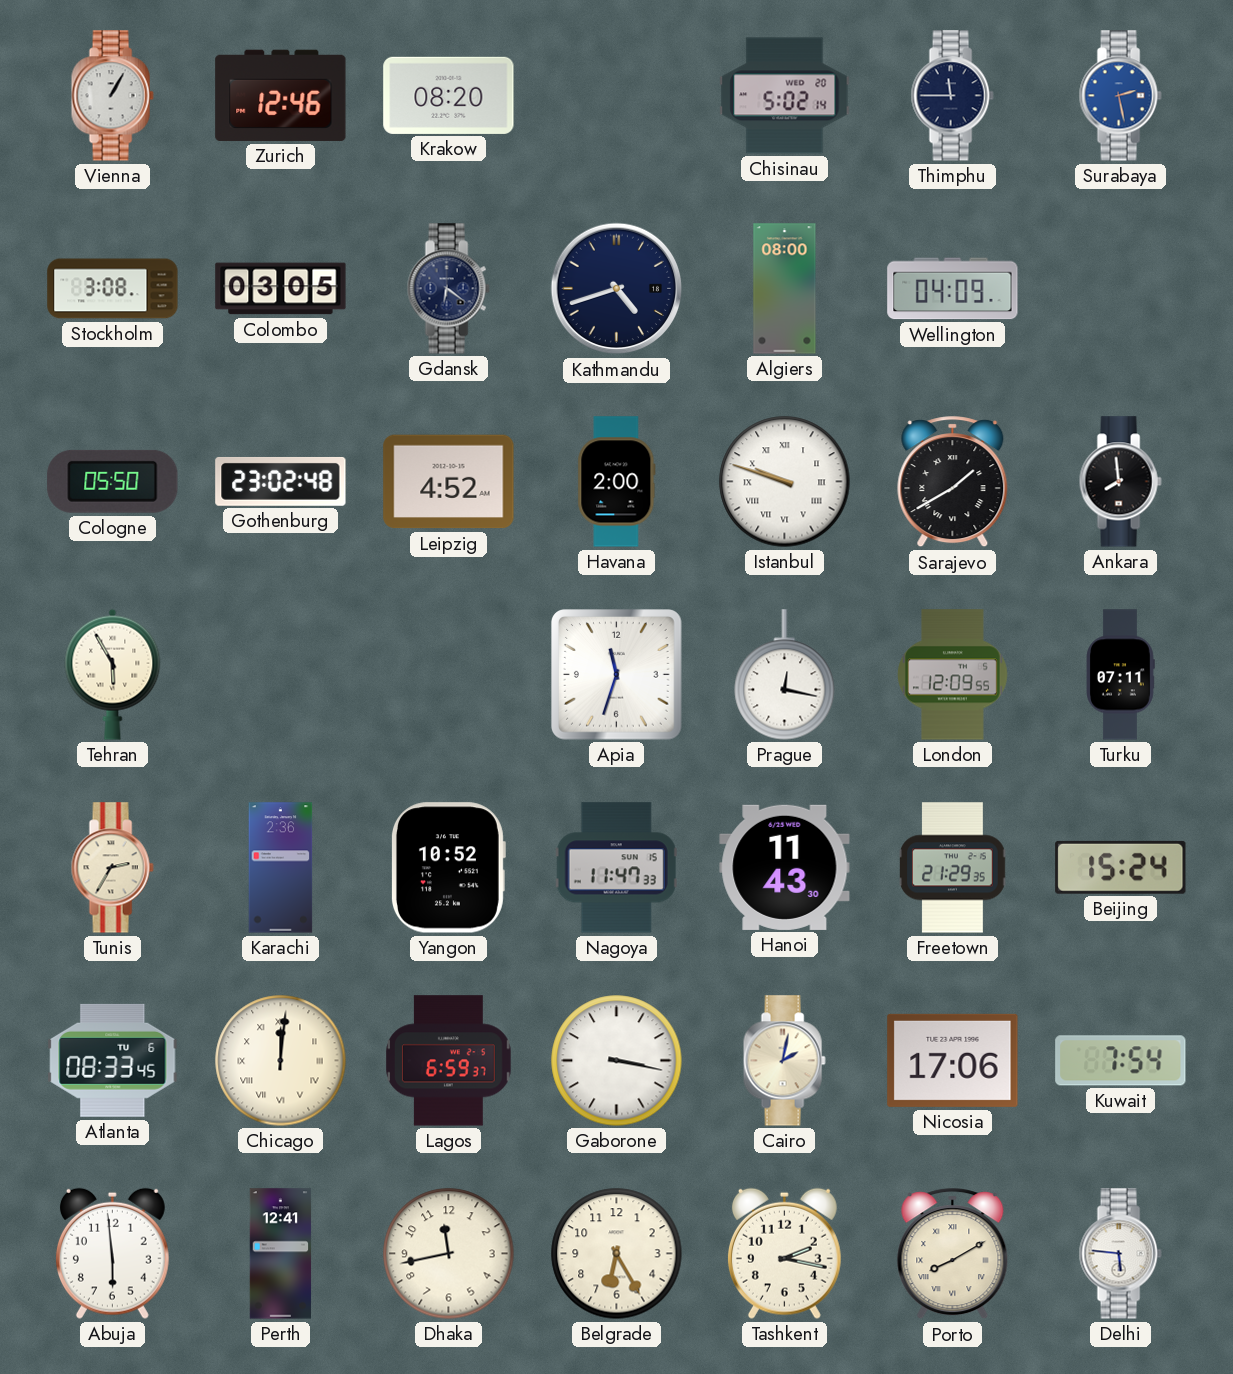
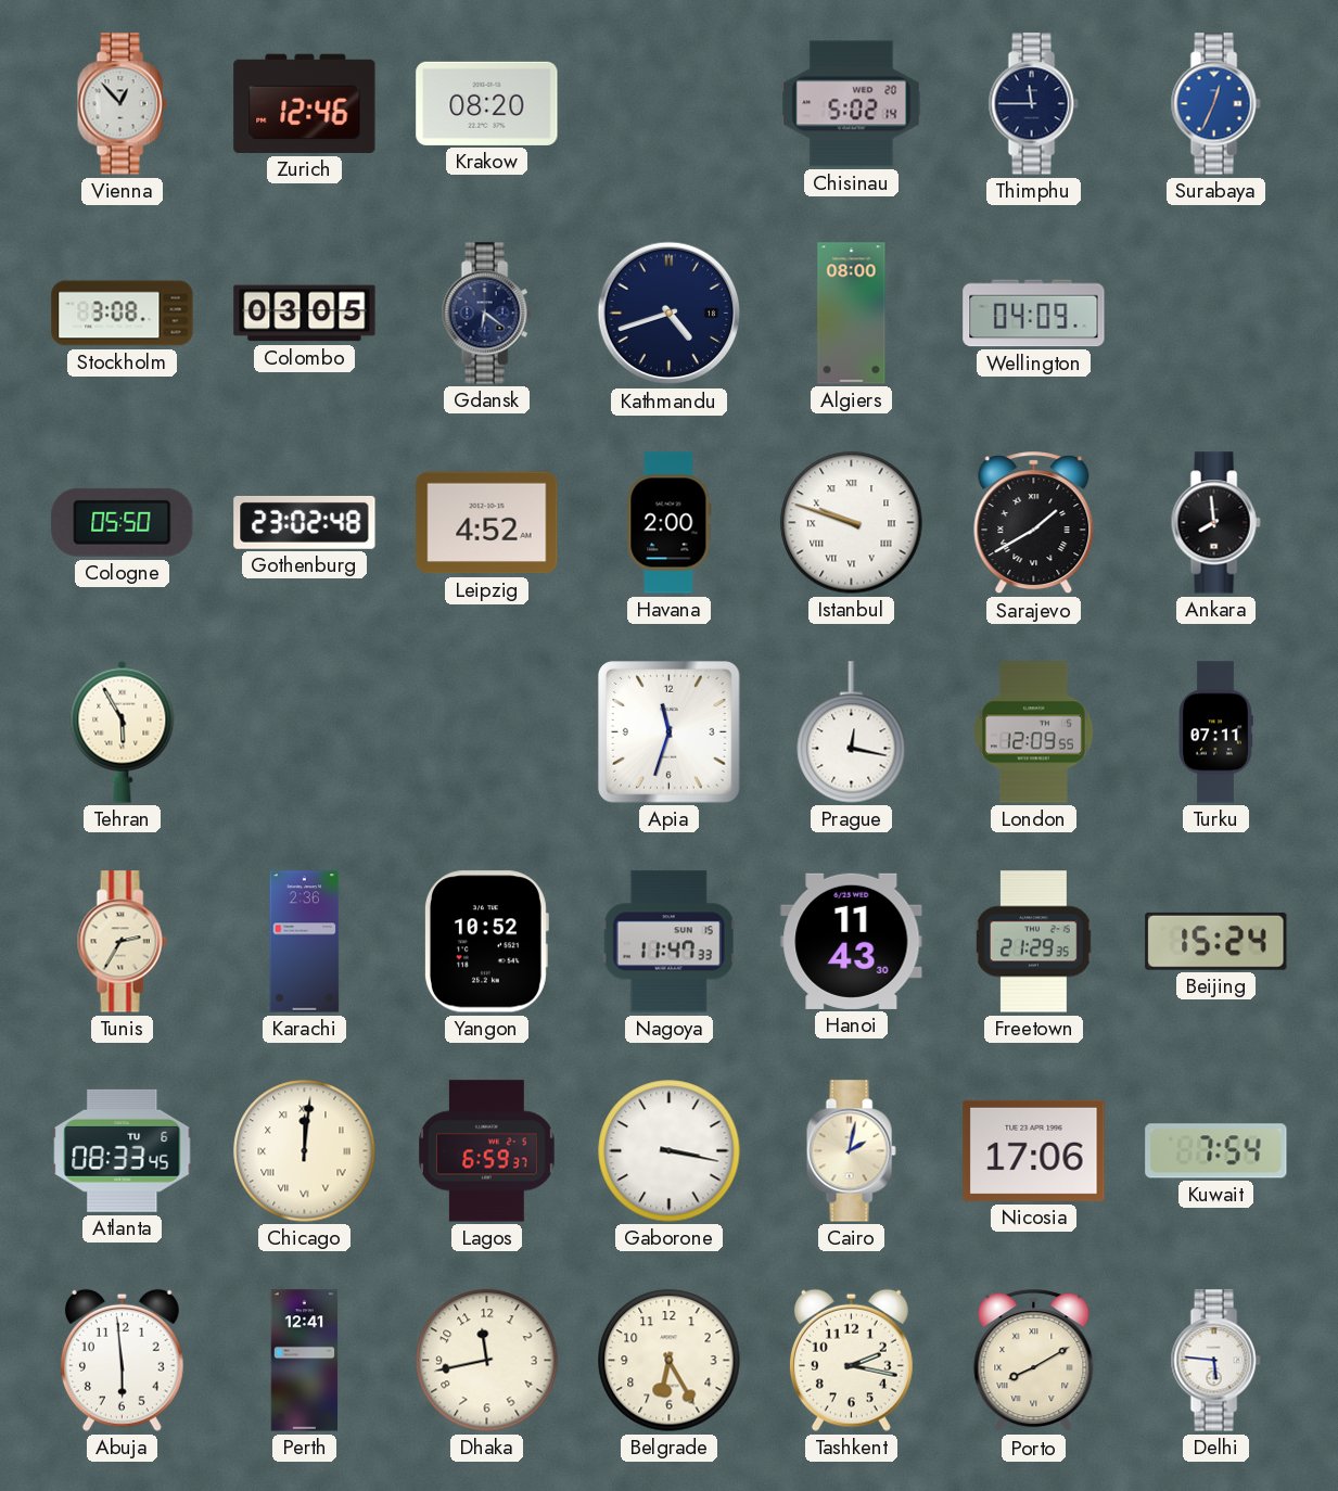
Vienna: 1:05 -> 12:53
Surabaya: 2:28 -> 12:34
